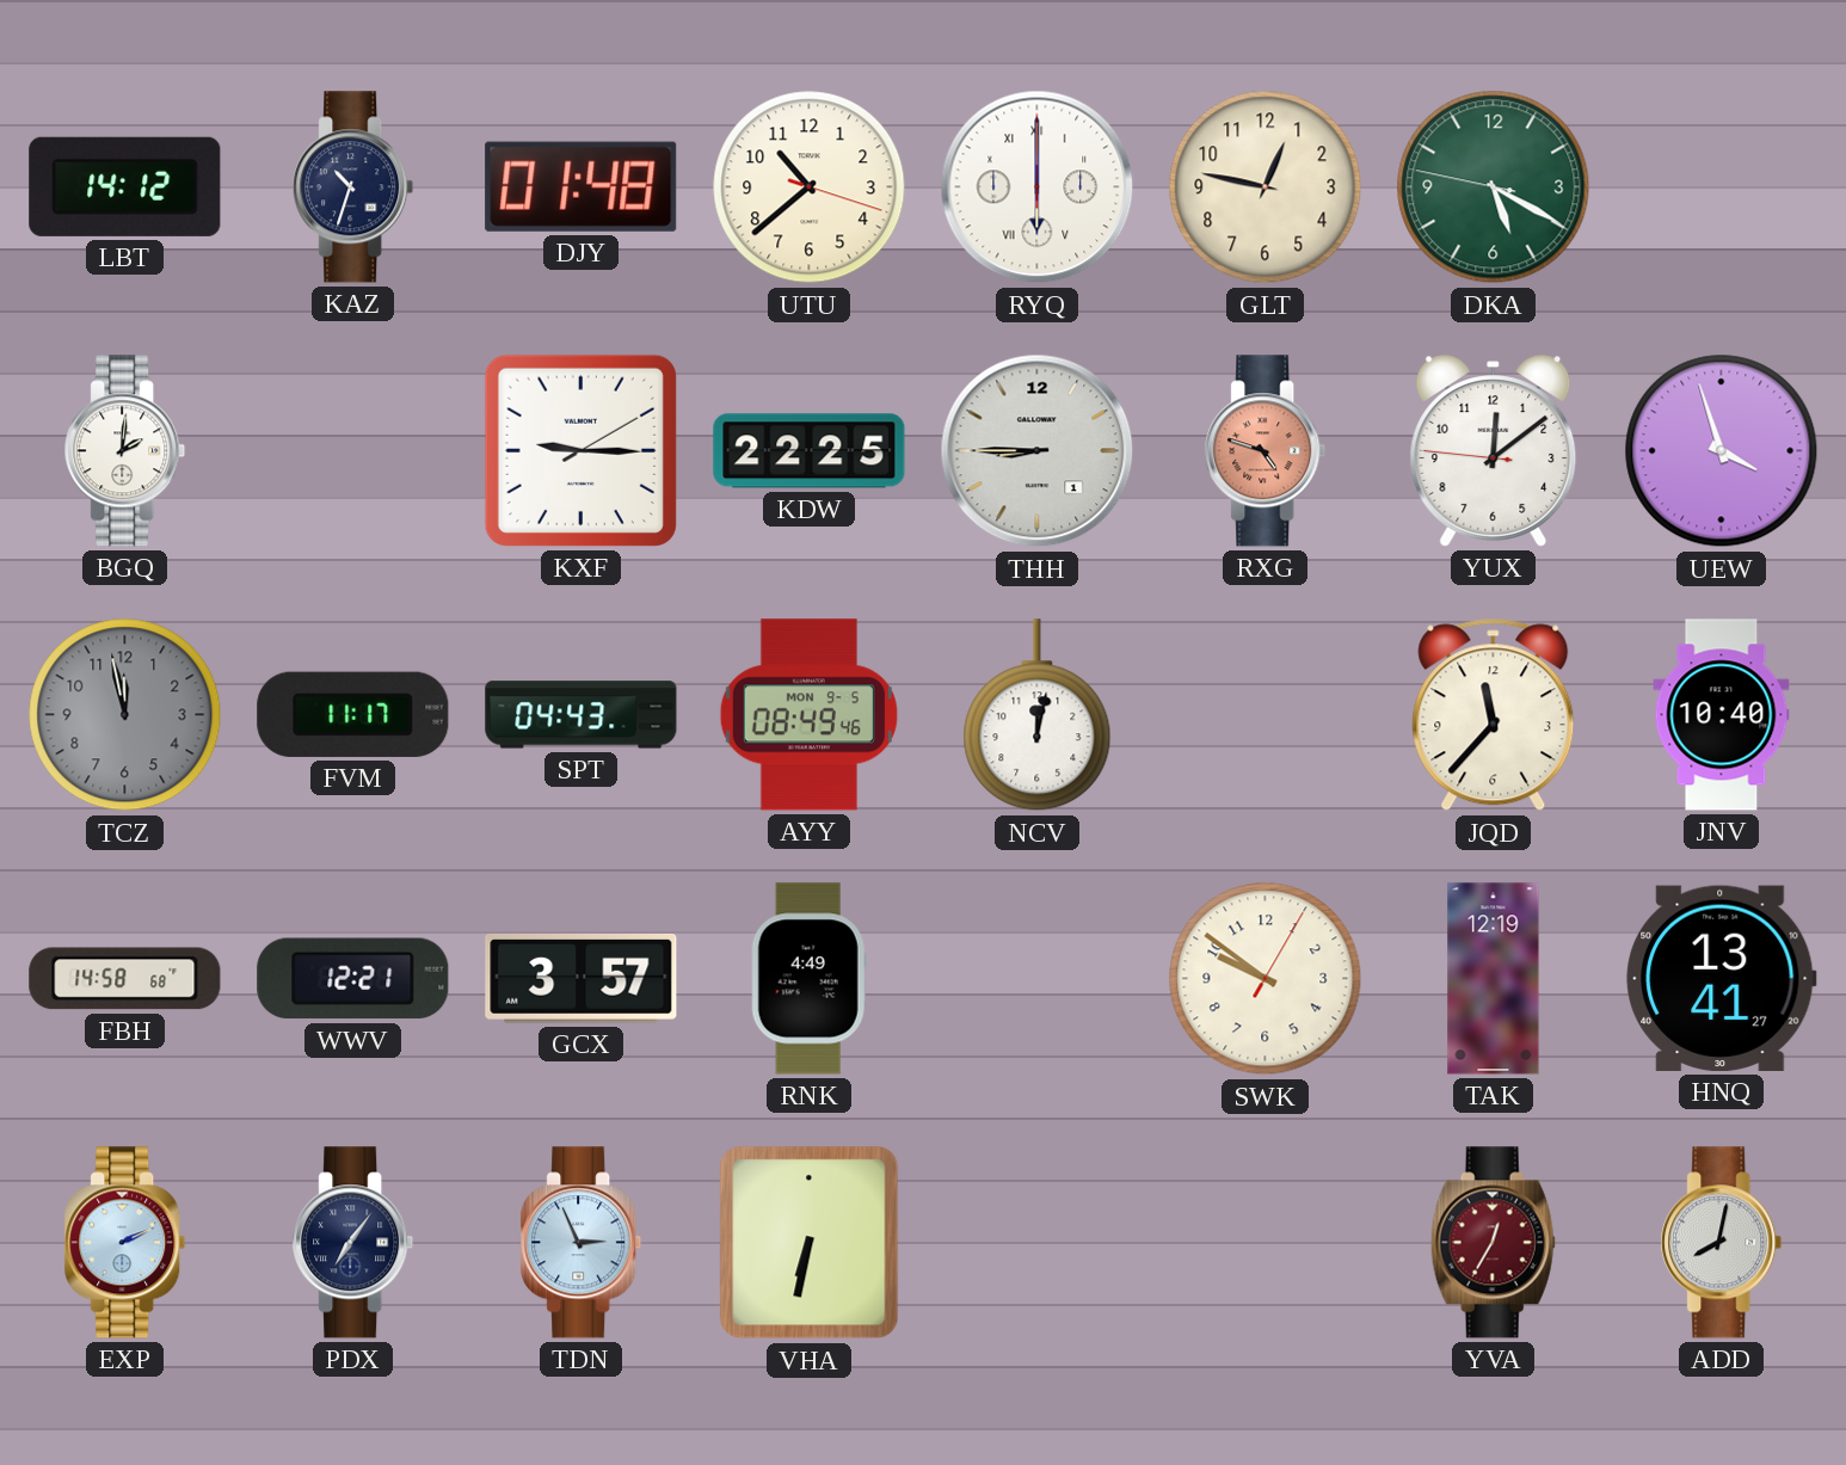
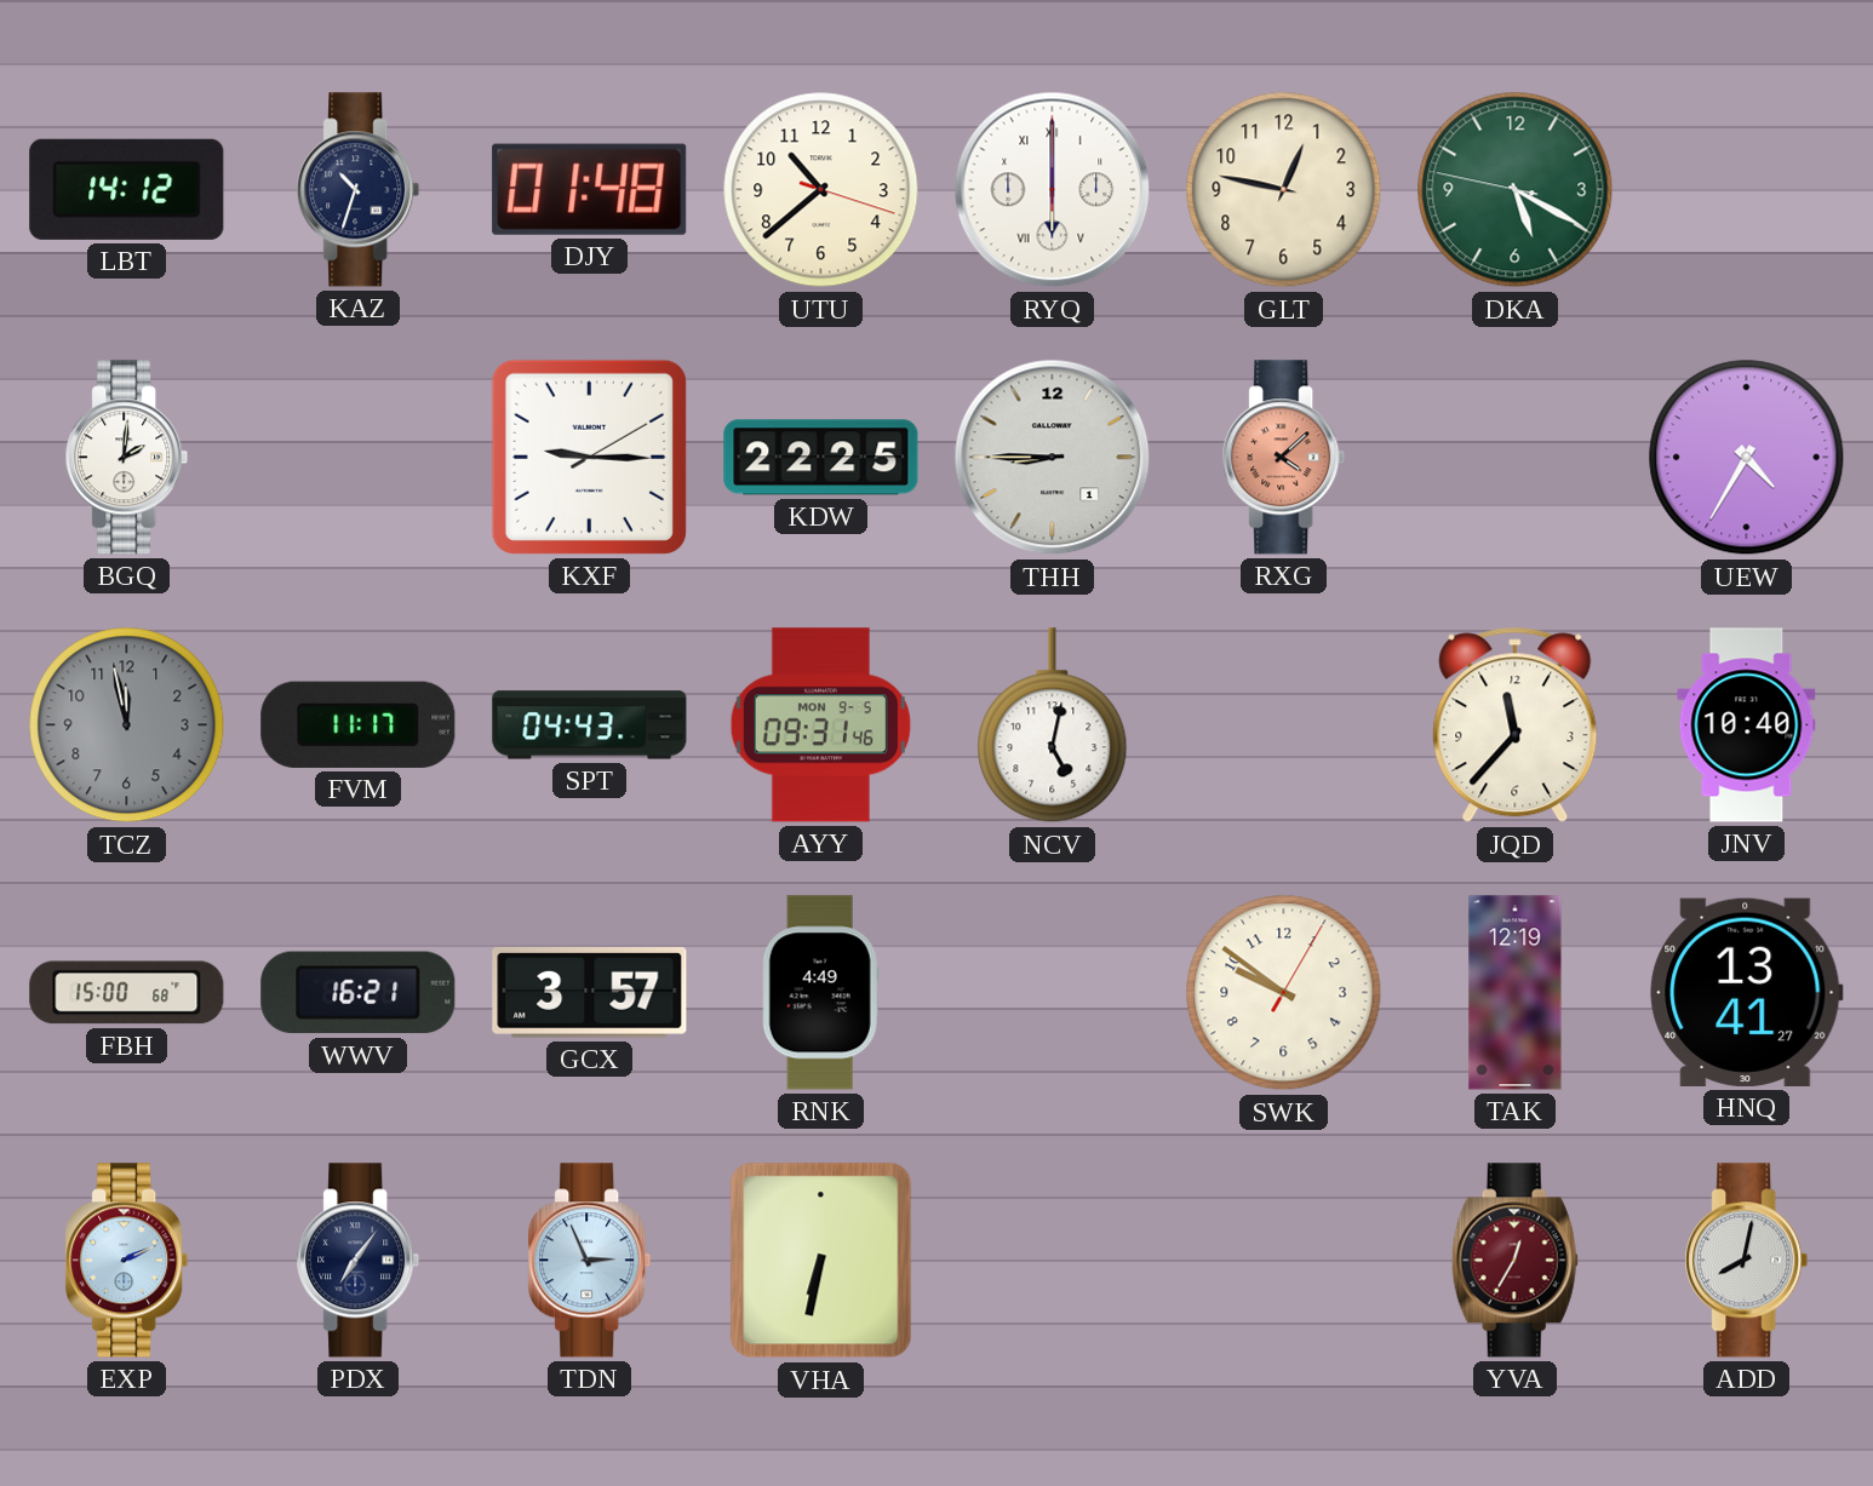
RXG: 4:48 -> 4:08
YUX: 12:08 -> none
UEW: 3:57 -> 4:35
AYY: 08:49 -> 09:31
NCV: 12:02 -> 5:02
FBH: 14:58 -> 15:00
WWV: 12:21 -> 16:21
